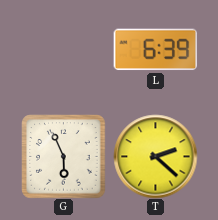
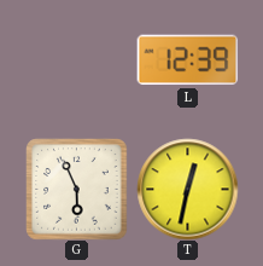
L: 6:39 -> 12:39
T: 2:22 -> 12:32
